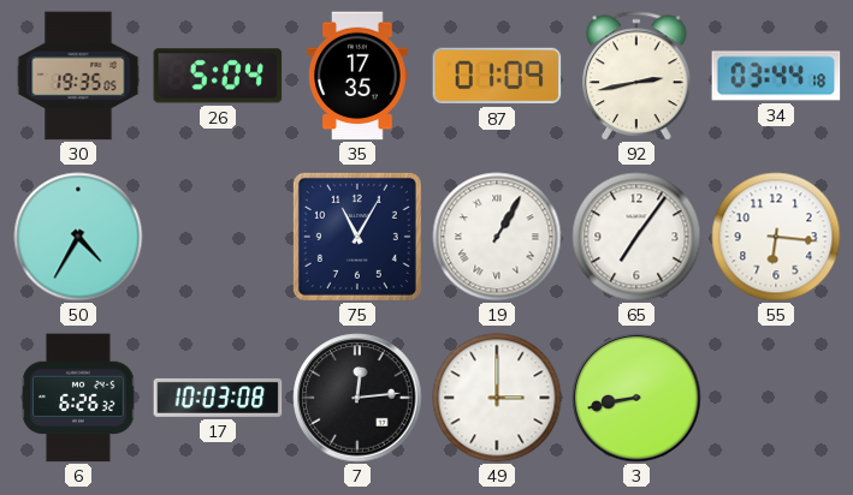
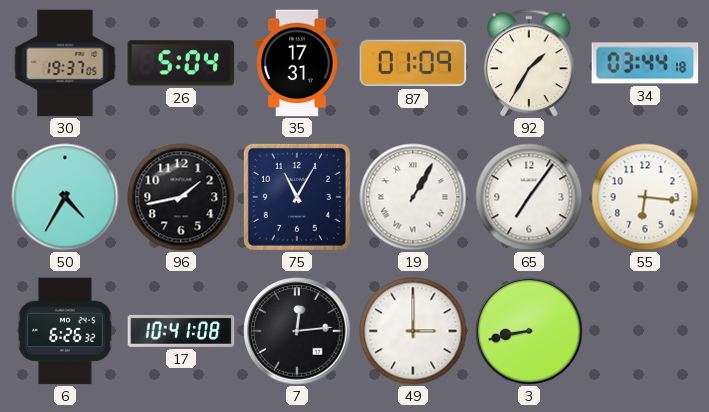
30: 19:35 -> 19:37
35: 17:35 -> 17:31
92: 2:43 -> 1:35
96: none -> 1:43
17: 10:03 -> 10:41
